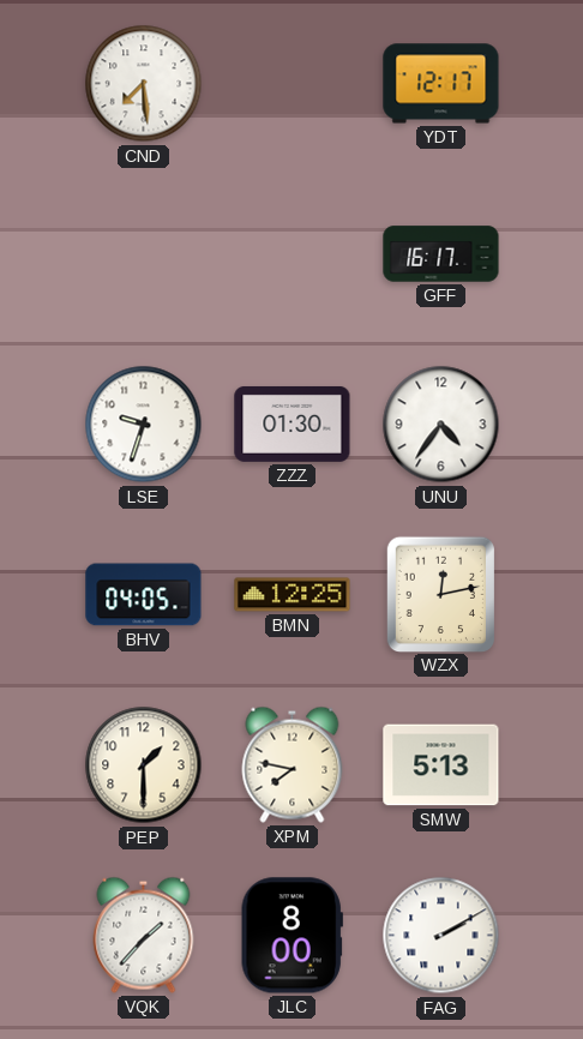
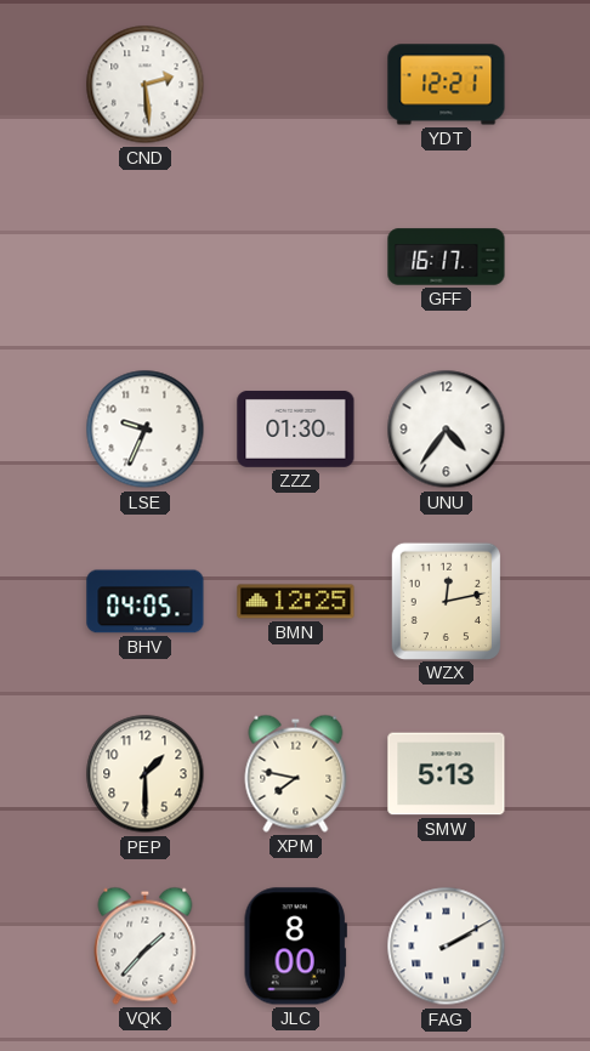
CND: 7:29 -> 2:29
YDT: 12:17 -> 12:21
LSE: 9:33 -> 9:34
